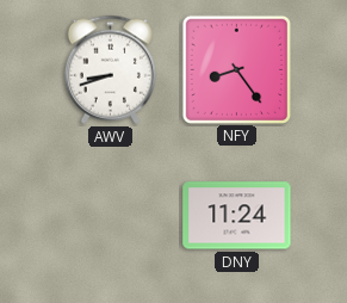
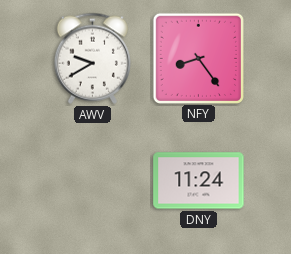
AWV: 8:42 -> 9:40
